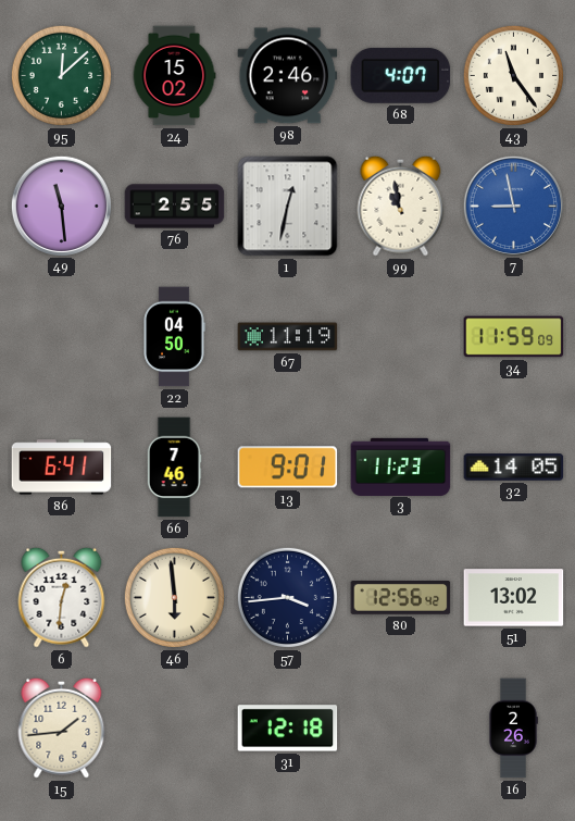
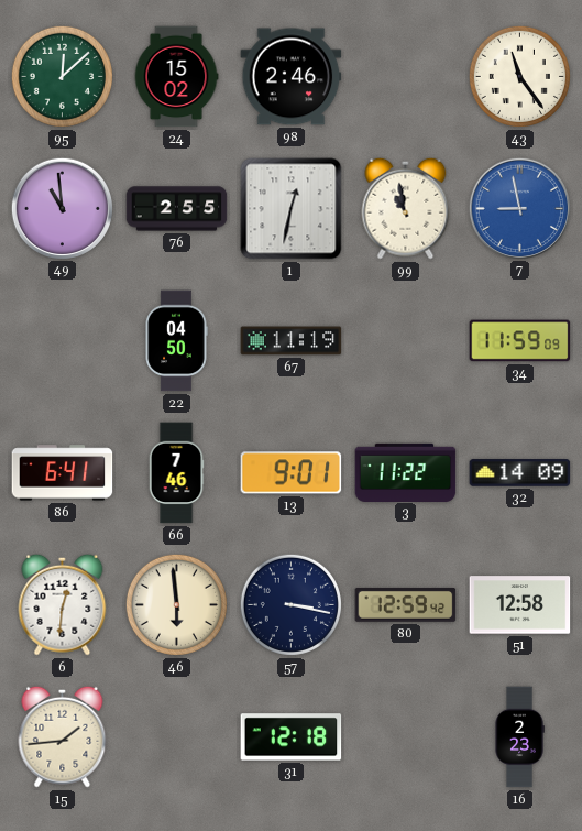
68: 4:07 -> none
49: 11:29 -> 10:59
3: 11:23 -> 11:22
32: 14:05 -> 14:09
57: 3:44 -> 3:17
80: 12:56 -> 12:59
51: 13:02 -> 12:58
16: 2:26 -> 2:23
